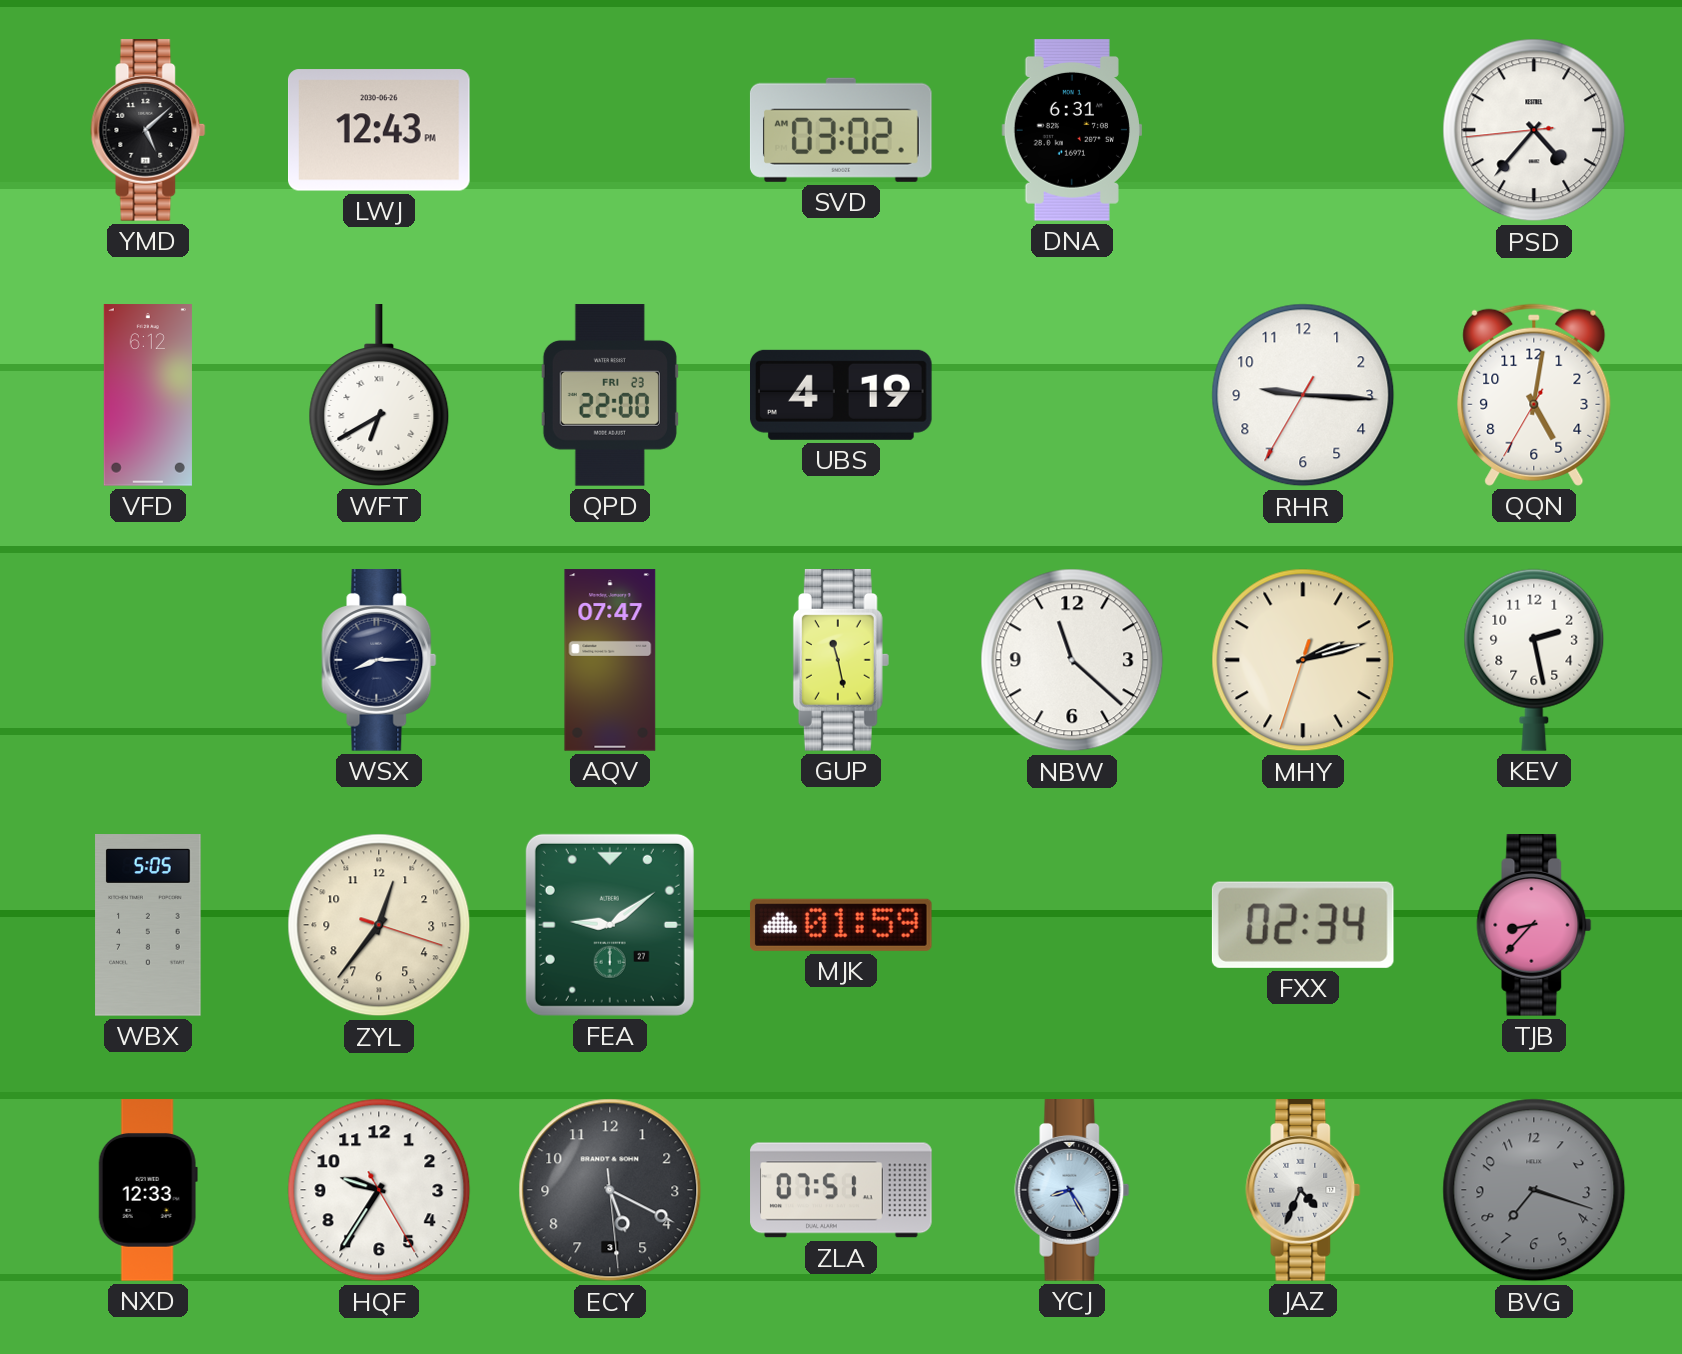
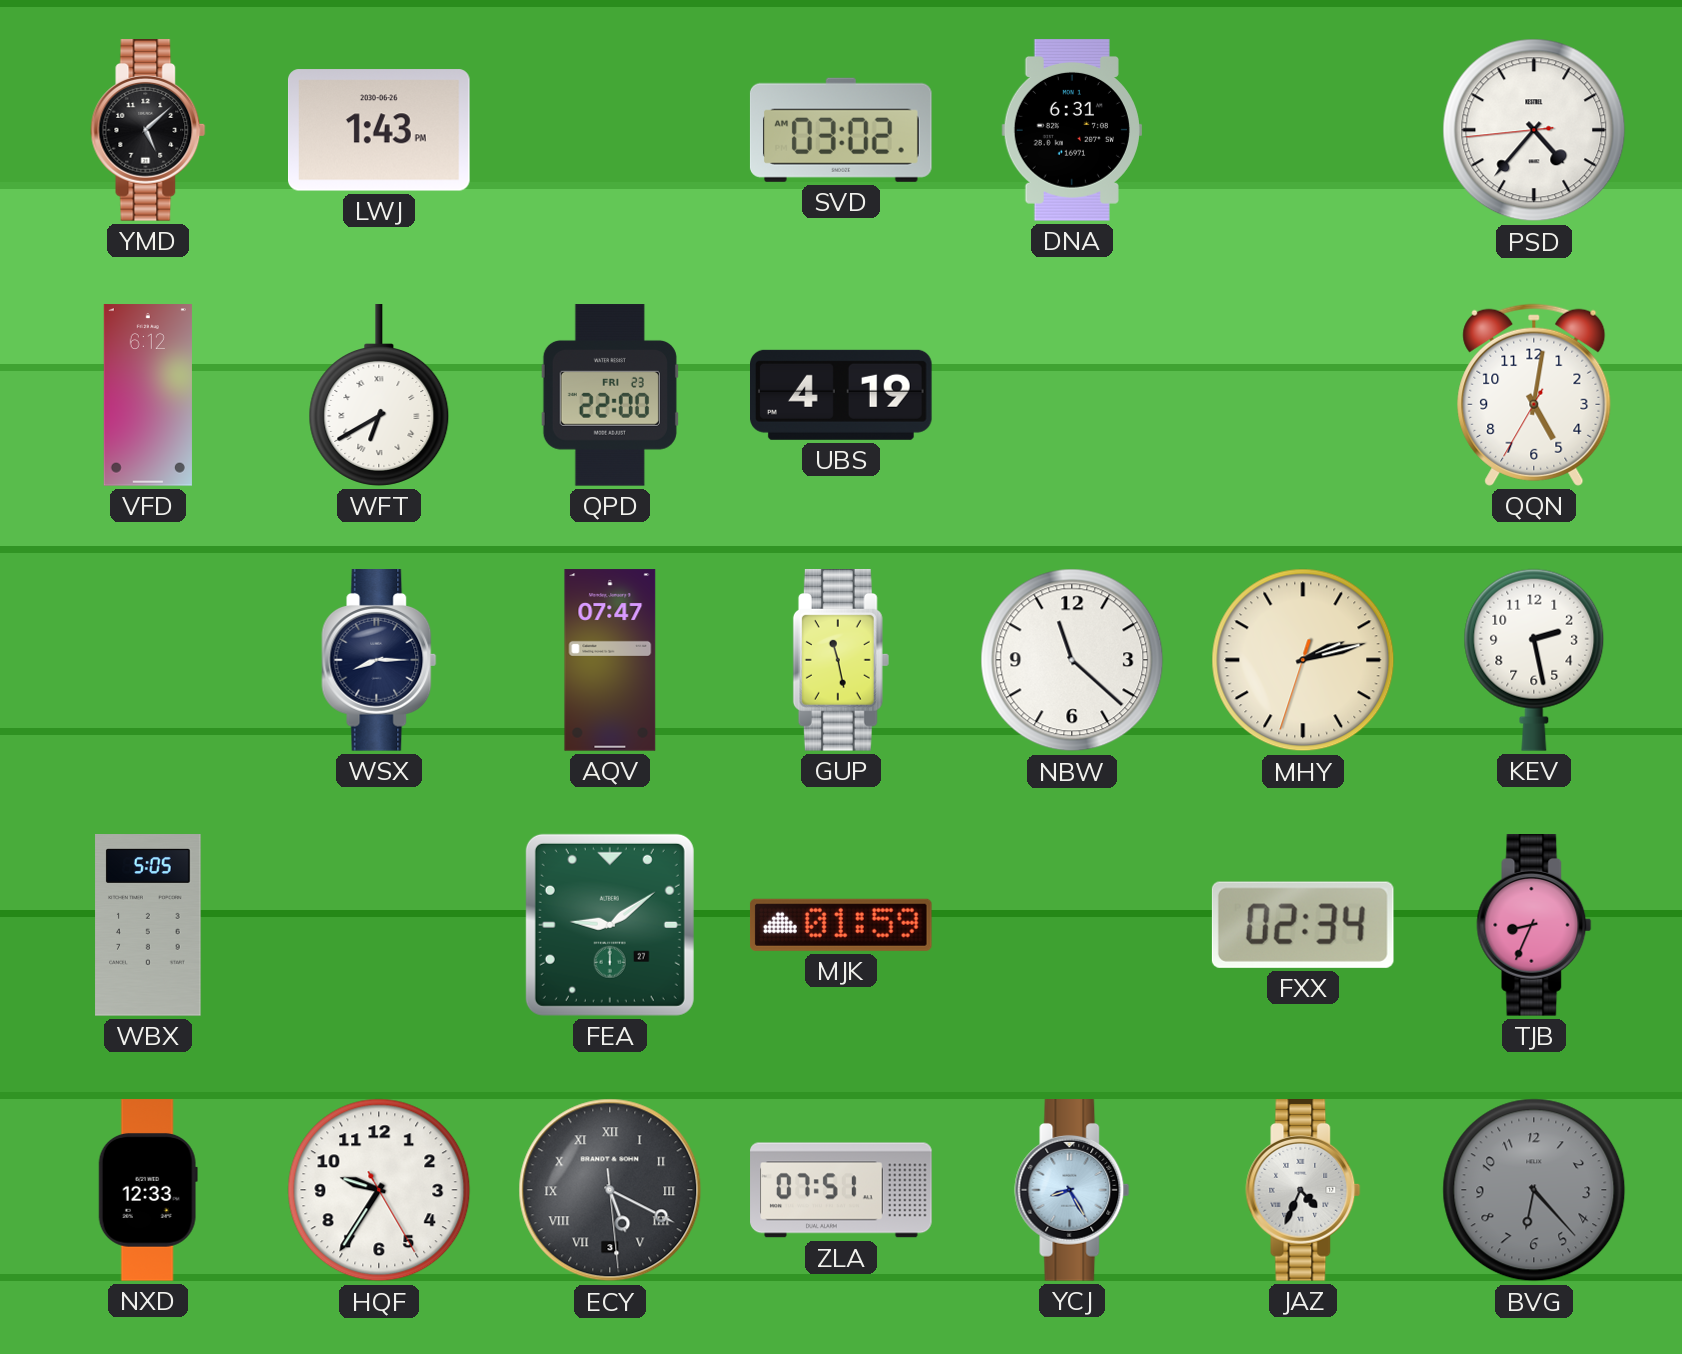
LWJ: 12:43 -> 1:43
RHR: 9:15 -> none
ZYL: 12:36 -> none
TJB: 8:37 -> 8:34
ECY numerals: Arabic -> Roman
BVG: 7:18 -> 6:23
